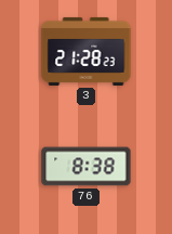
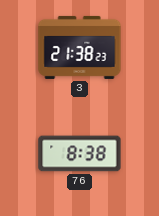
3: 21:28 -> 21:38
